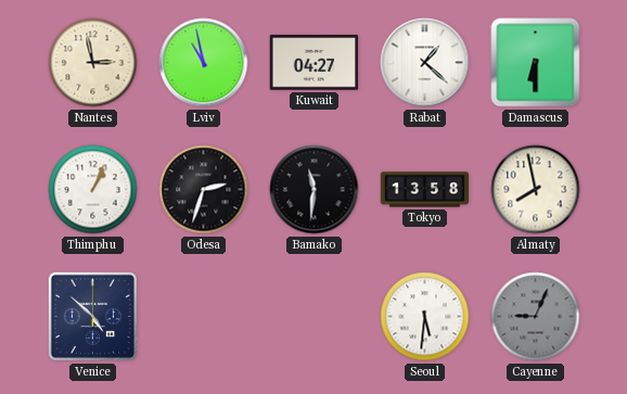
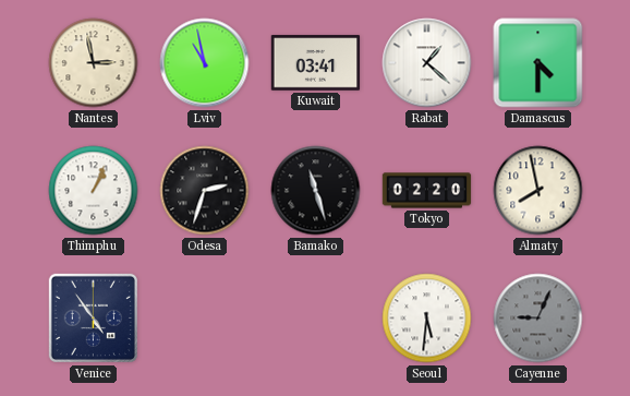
Kuwait: 04:27 -> 03:41
Damascus: 6:30 -> 4:30
Bamako: 11:31 -> 11:27
Tokyo: 13:58 -> 02:20
Venice: 4:52 -> 4:54
